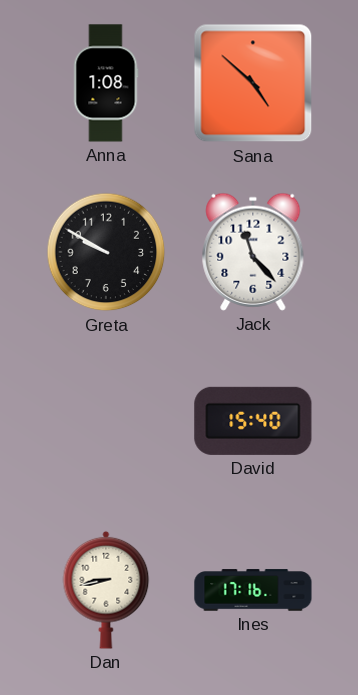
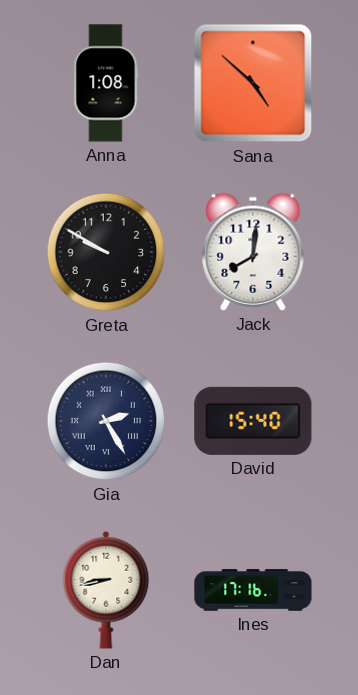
Jack: 11:23 -> 8:01
Gia: none -> 2:25
